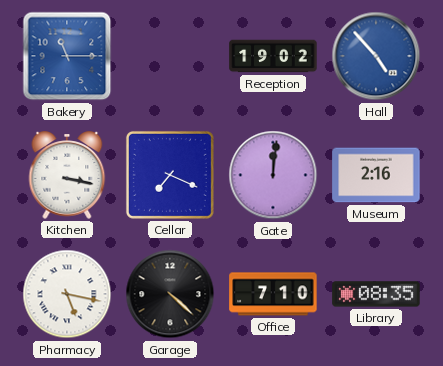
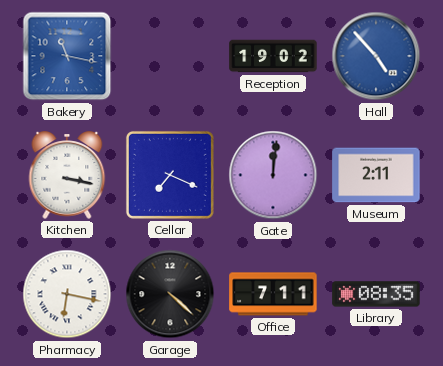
Bakery: 11:15 -> 11:17
Museum: 2:16 -> 2:11
Pharmacy: 5:17 -> 6:17
Office: 7:10 -> 7:11
